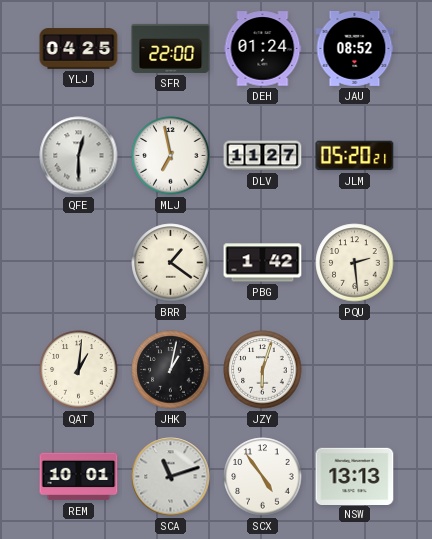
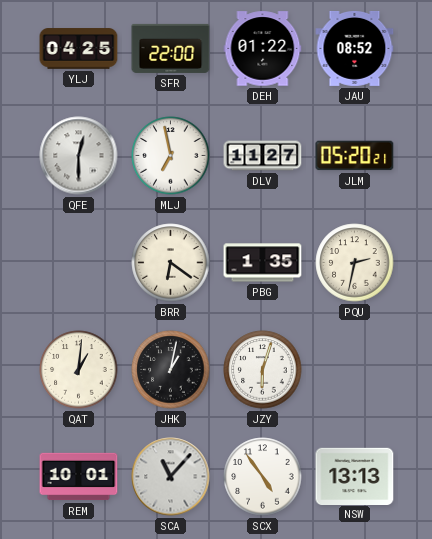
DEH: 01:24 -> 01:22
BRR: 1:21 -> 6:21
PBG: 1:42 -> 1:35
PQU: 2:29 -> 2:32
SCA: 11:12 -> 11:07
